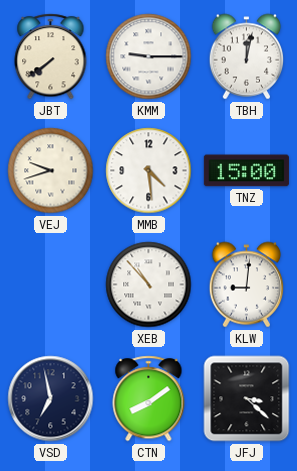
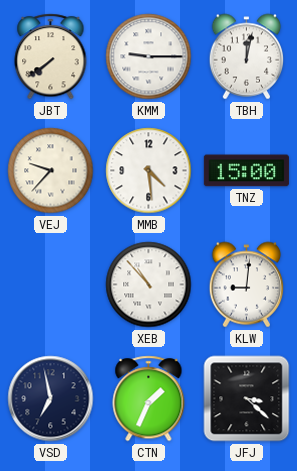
VEJ: 9:42 -> 9:37
CTN: 8:09 -> 1:34
